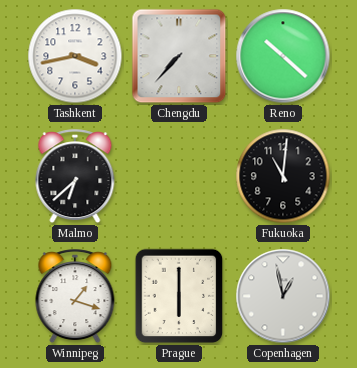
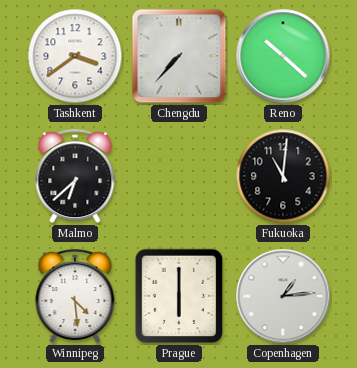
Tashkent: 3:43 -> 3:39
Winnipeg: 1:18 -> 4:29
Copenhagen: 12:58 -> 1:14
